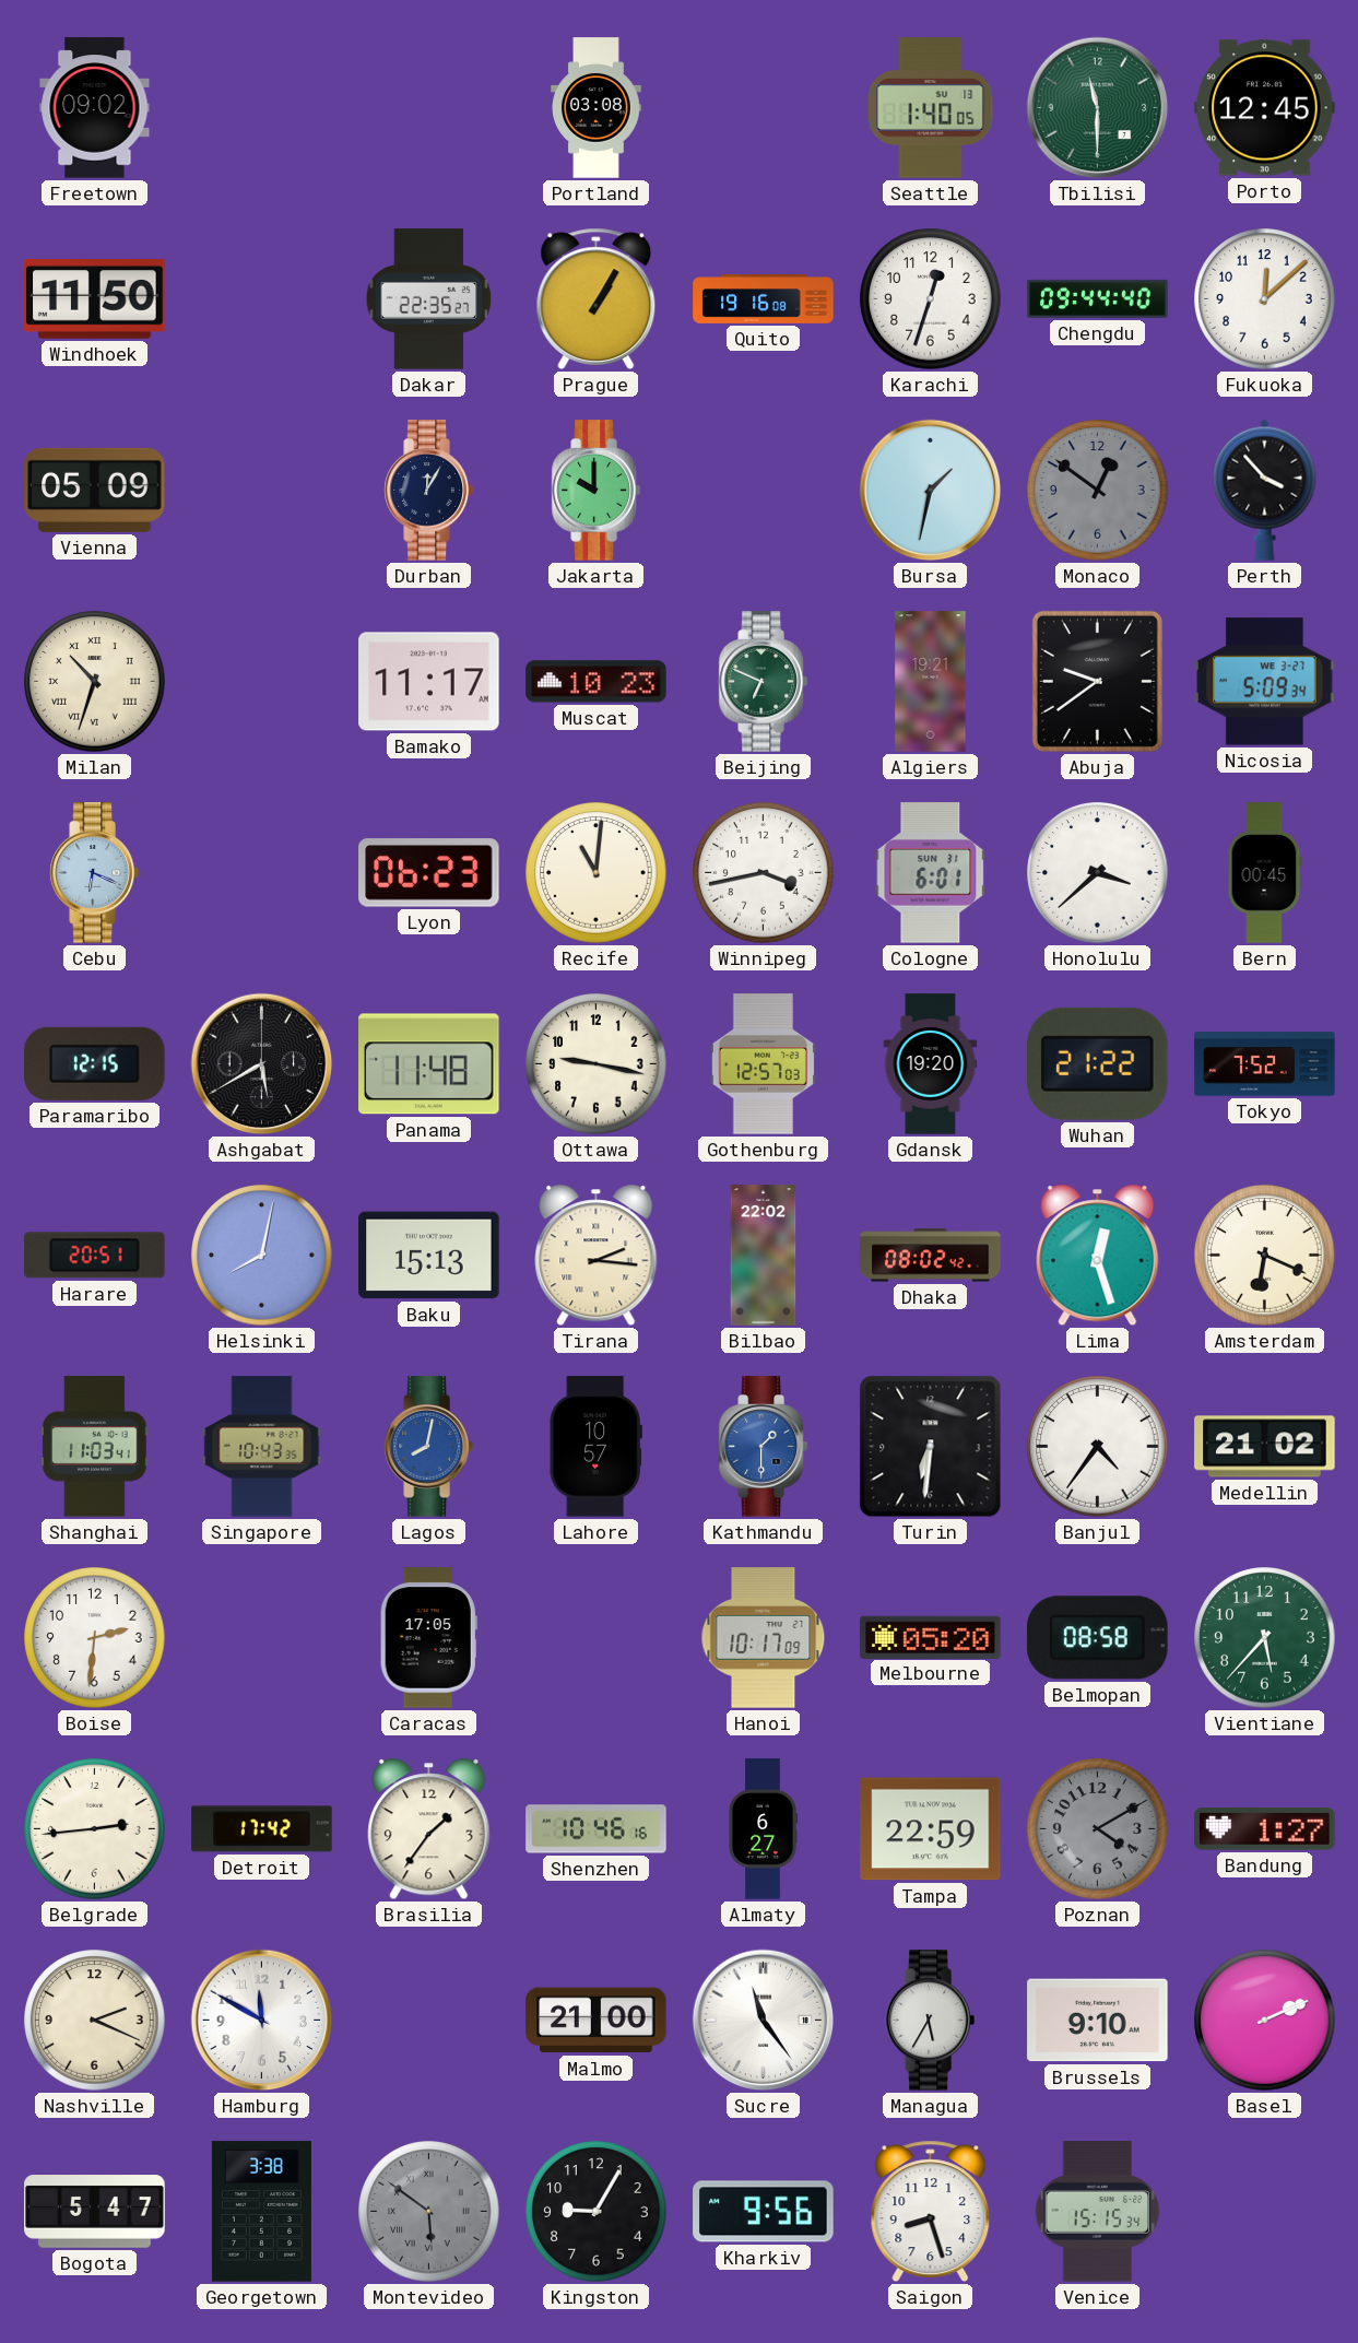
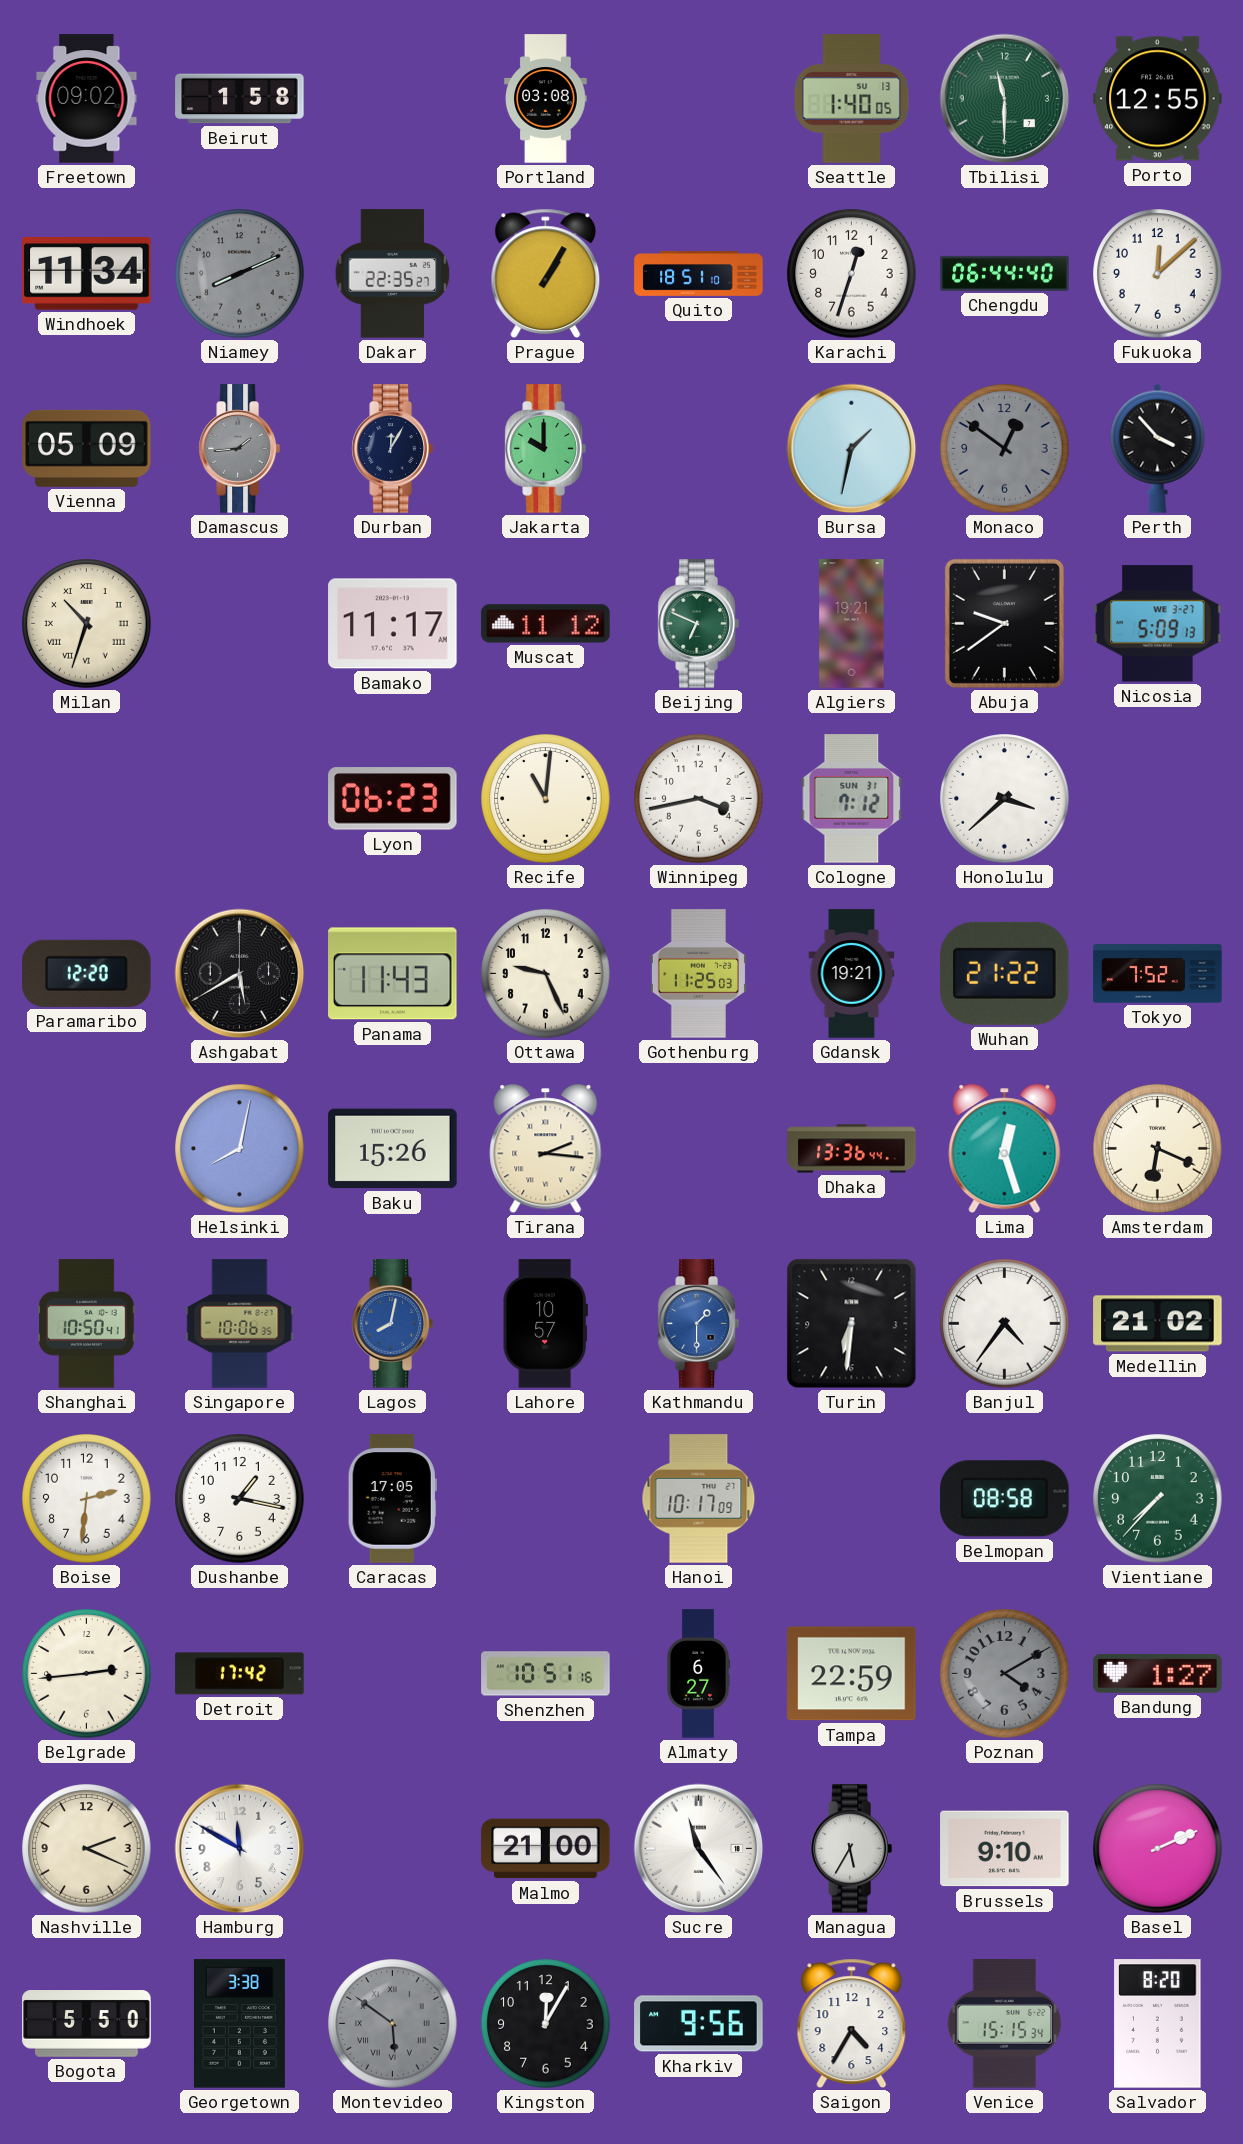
Beirut: none -> 1:58
Porto: 12:45 -> 12:55
Windhoek: 11:50 -> 11:34
Niamey: none -> 8:11
Quito: 19:16 -> 18:51
Chengdu: 09:44 -> 06:44
Damascus: none -> 1:44
Muscat: 10:23 -> 11:12
Nicosia: 5:09:34 -> 5:09:13
Cebu: 6:19 -> none
Cologne: 6:01 -> 7:12
Bern: 00:45 -> none
Paramaribo: 12:15 -> 12:20
Panama: 11:48 -> 11:43
Ottawa: 9:17 -> 9:26
Gothenburg: 12:57 -> 11:25
Gdansk: 19:20 -> 19:21
Harare: 20:51 -> none
Baku: 15:13 -> 15:26
Bilbao: 22:02 -> none
Dhaka: 08:02 -> 13:36
Shanghai: 11:03 -> 10:50
Singapore: 10:43 -> 10:06
Dushanbe: none -> 1:17
Melbourne: 05:20 -> none
Vientiane: 5:37 -> 7:37
Brasilia: 1:36 -> none
Shenzhen: 10:46 -> 10:51
Bogota: 5:47 -> 5:50
Kingston: 9:05 -> 12:05
Saigon: 8:27 -> 4:35
Salvador: none -> 8:20
